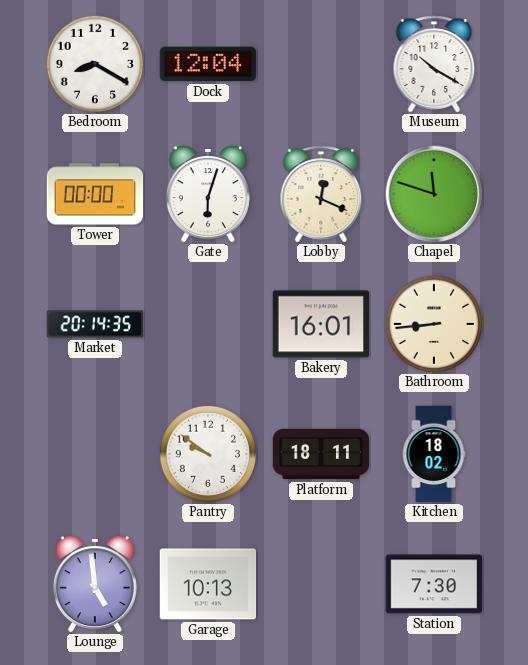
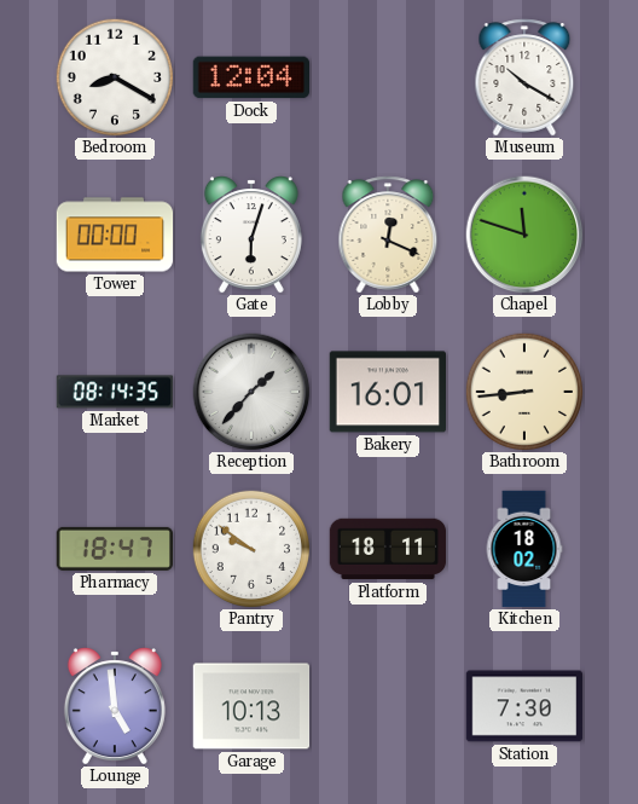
Market: 20:14 -> 08:14
Reception: none -> 1:37
Pharmacy: none -> 18:47
